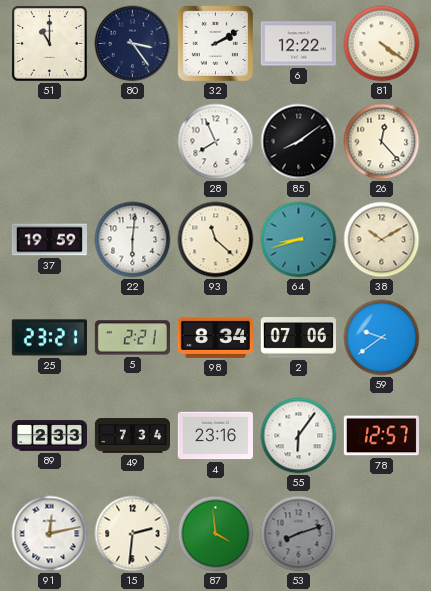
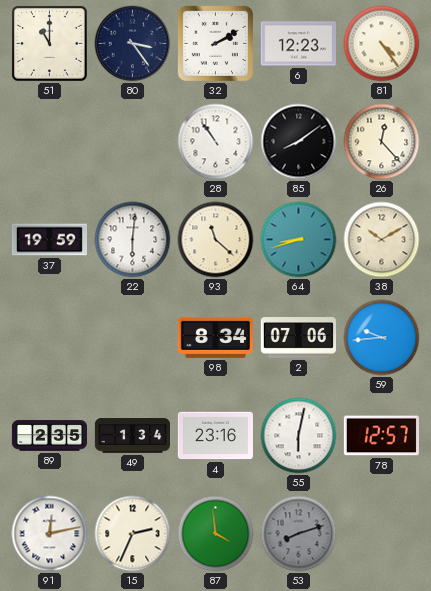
6: 12:22 -> 12:23
81: 4:21 -> 4:24
28: 7:56 -> 10:54
25: 23:21 -> none
5: 2:21 -> none
59: 9:39 -> 9:44
89: 2:33 -> 2:35
49: 7:34 -> 1:34
55: 6:06 -> 6:02
15: 2:31 -> 2:34
